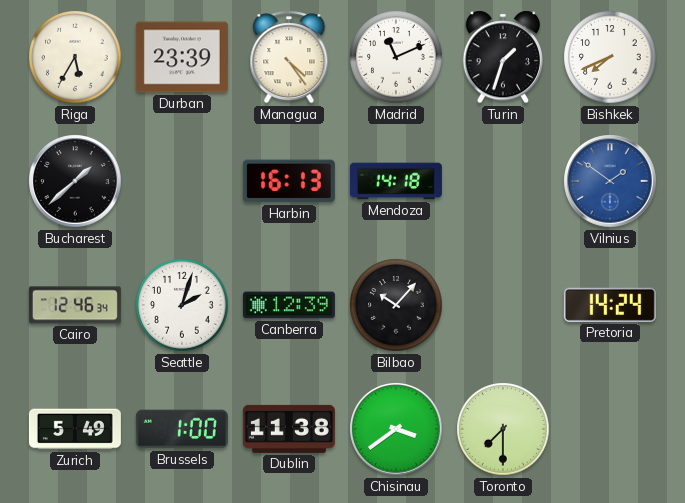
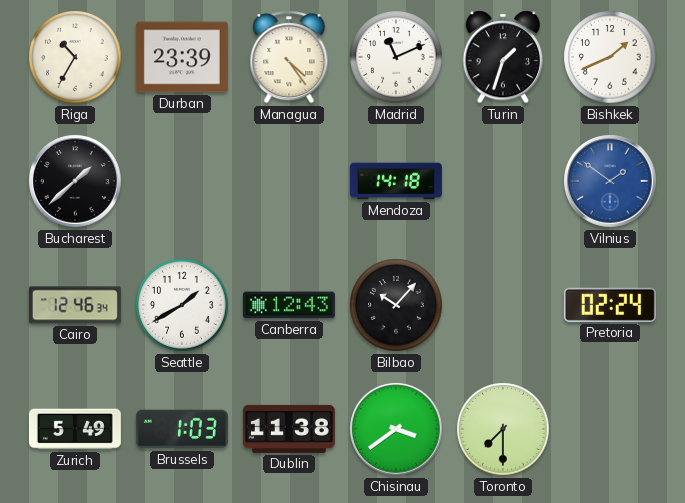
Riga: 5:35 -> 10:35
Bishkek: 7:41 -> 1:41
Harbin: 16:13 -> none
Seattle: 2:03 -> 1:40
Canberra: 12:39 -> 12:43
Pretoria: 14:24 -> 02:24
Brussels: 1:00 -> 1:03
